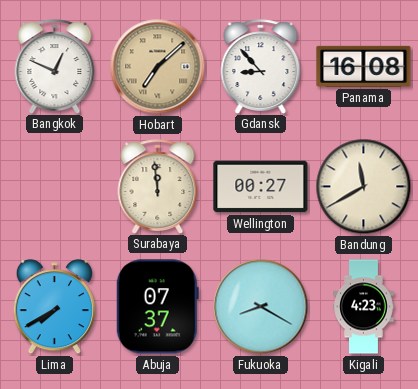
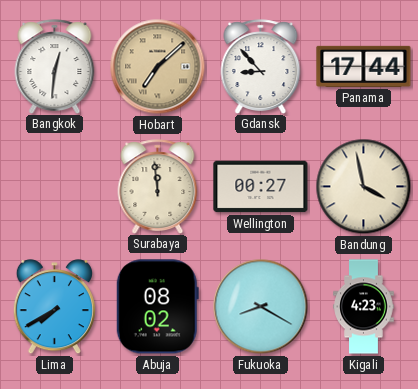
Bangkok: 12:49 -> 12:31
Panama: 16:08 -> 17:44
Bandung: 11:40 -> 3:58
Abuja: 07:37 -> 08:02
